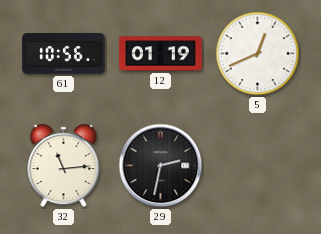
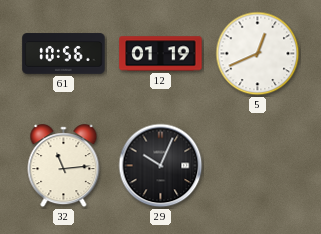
29: 2:32 -> 10:04
